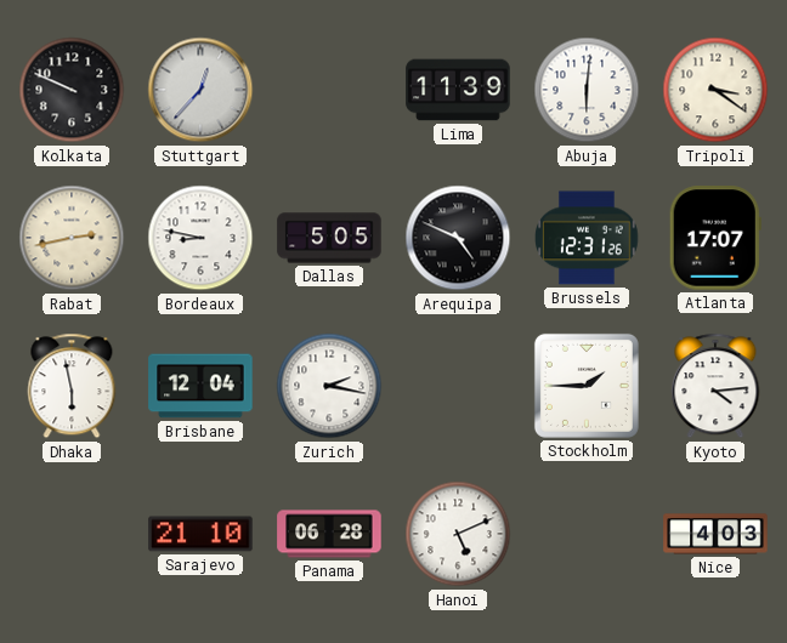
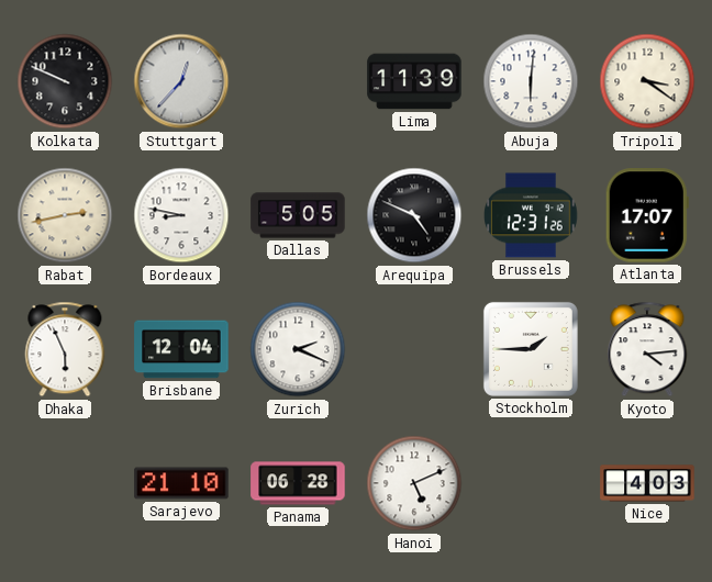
Dhaka: 5:58 -> 5:56
Zurich: 2:17 -> 2:19
